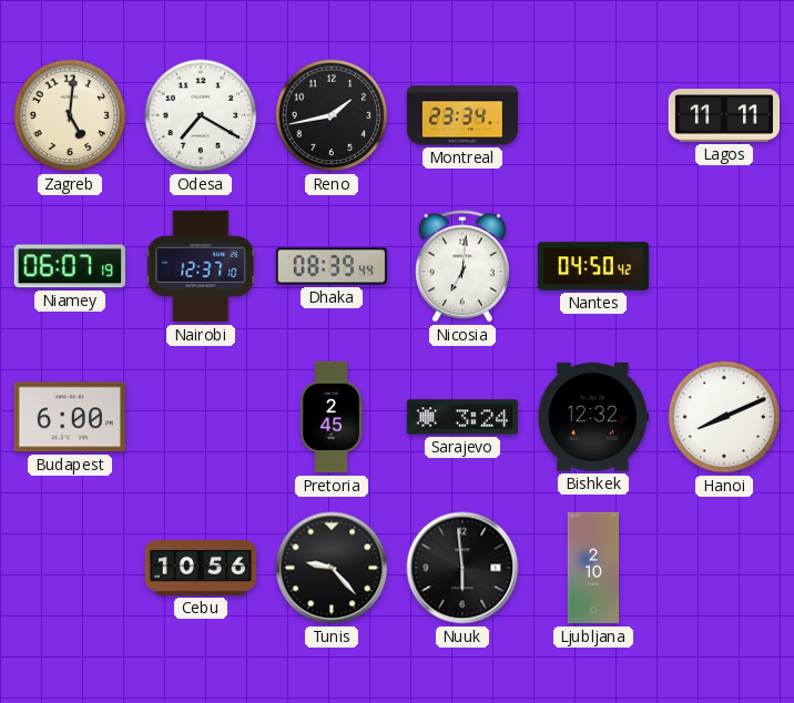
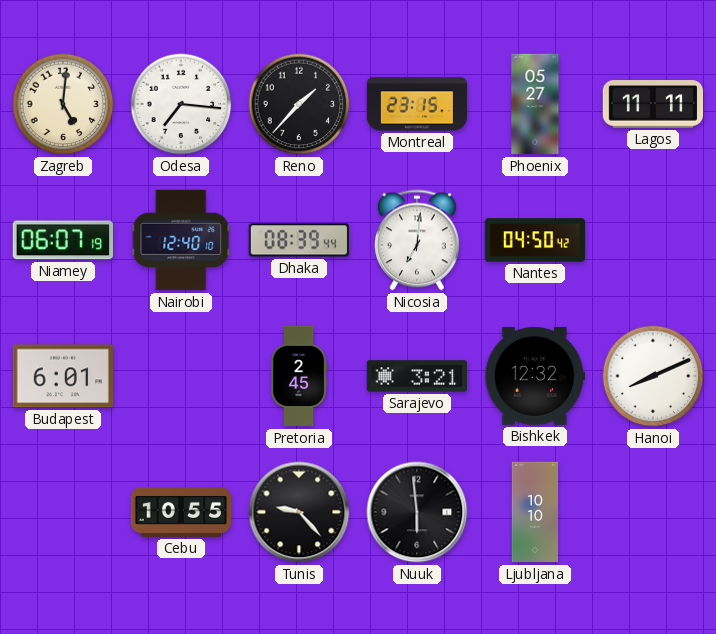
Odesa: 7:20 -> 7:16
Reno: 1:43 -> 1:37
Montreal: 23:34 -> 23:15
Phoenix: none -> 05:27
Nairobi: 12:37 -> 12:40
Budapest: 6:00 -> 6:01
Sarajevo: 3:24 -> 3:21
Cebu: 10:56 -> 10:55
Ljubljana: 2:10 -> 10:10
